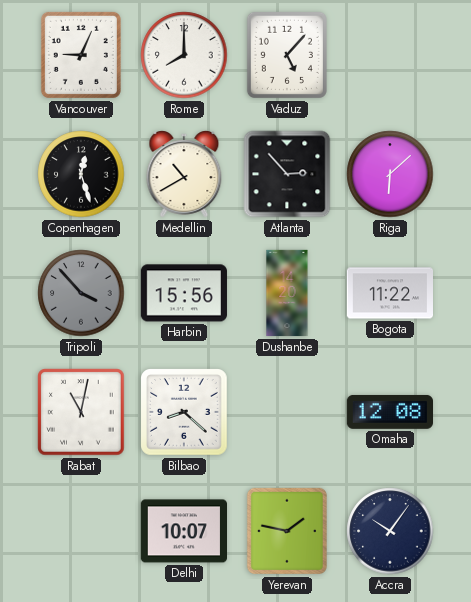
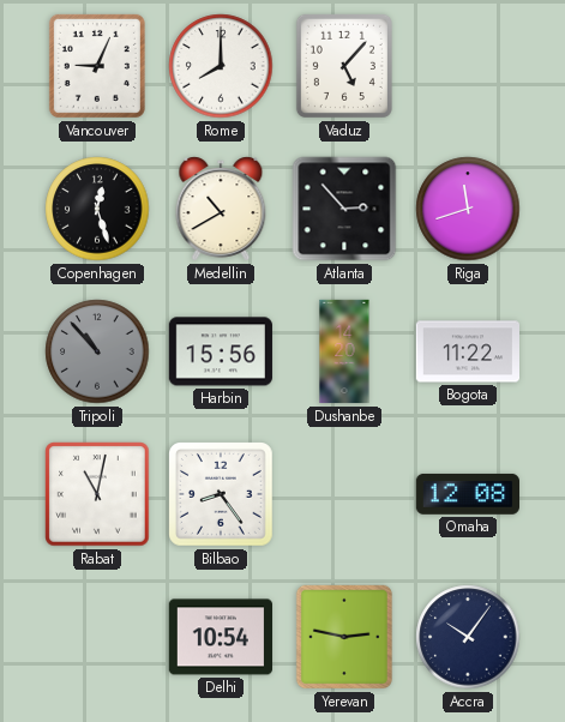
Riga: 6:08 -> 11:42
Tripoli: 3:53 -> 10:53
Bilbao: 8:22 -> 8:24
Delhi: 10:07 -> 10:54
Yerevan: 1:47 -> 2:47
